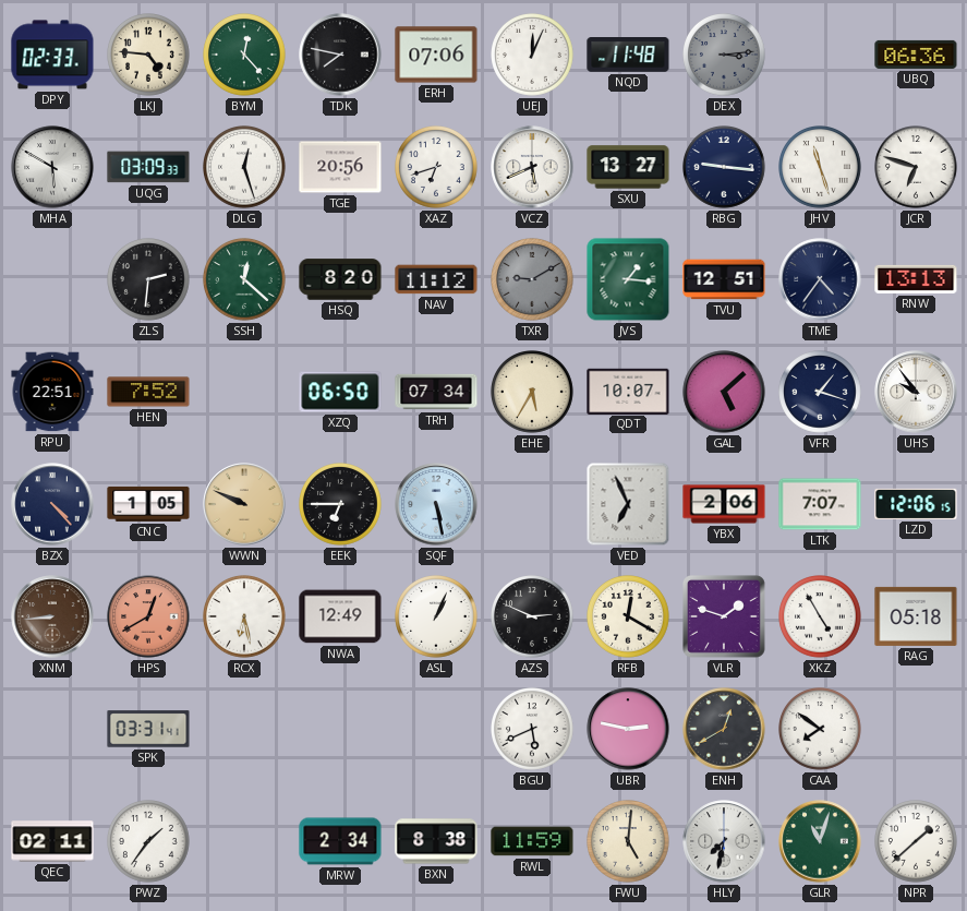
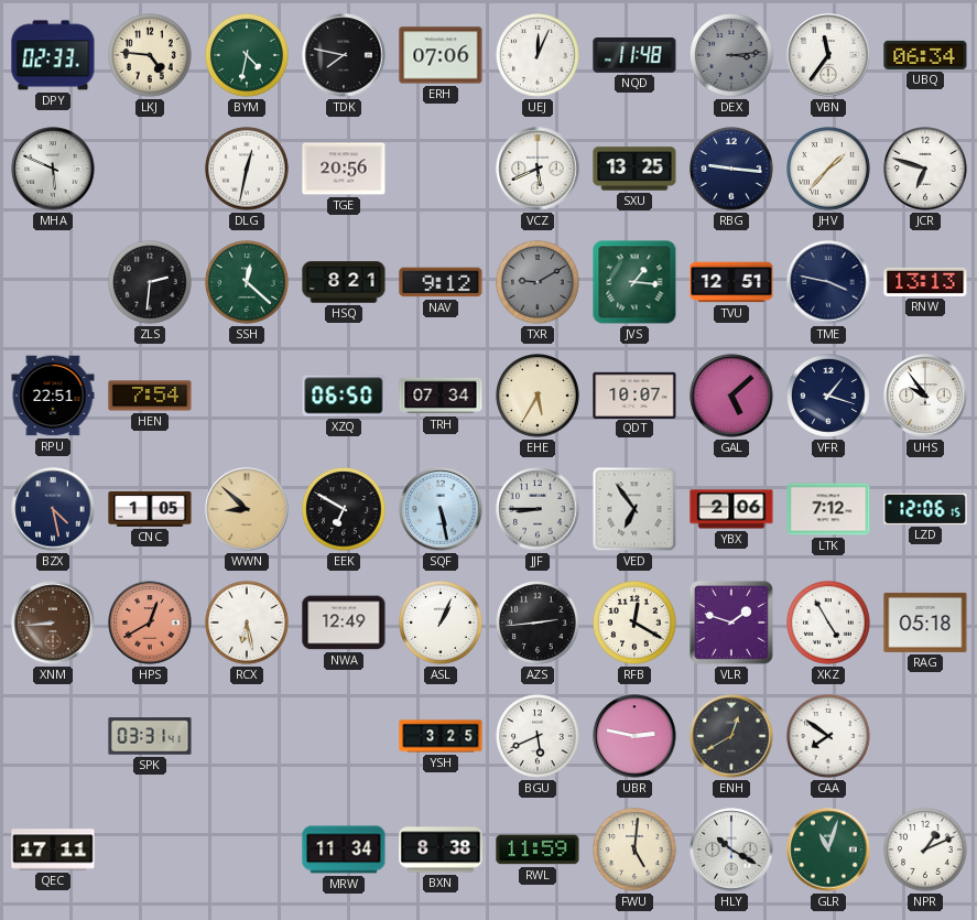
BYM: 12:23 -> 4:32
VBN: none -> 11:36
UBQ: 06:36 -> 06:34
MHA: 5:50 -> 5:49
UQG: 03:09 -> none
DLG: 12:27 -> 12:32
XAZ: 6:42 -> none
SXU: 13:27 -> 13:25
JHV: 11:27 -> 1:37
HSQ: 8:20 -> 8:21
NAV: 11:12 -> 9:12
TME: 4:36 -> 3:47
HEN: 7:52 -> 7:54
BZX: 4:23 -> 4:28
WWN: 9:49 -> 8:52
EEK: 6:45 -> 6:50
JJF: none -> 8:45
VED: 6:56 -> 6:54
LTK: 7:07 -> 7:12
AZS: 2:49 -> 2:44
YSH: none -> 3:25
QEC: 02:11 -> 17:11
PWZ: 1:36 -> none
MRW: 2:34 -> 11:34
HLY: 7:32 -> 10:20
NPR: 1:38 -> 1:11
